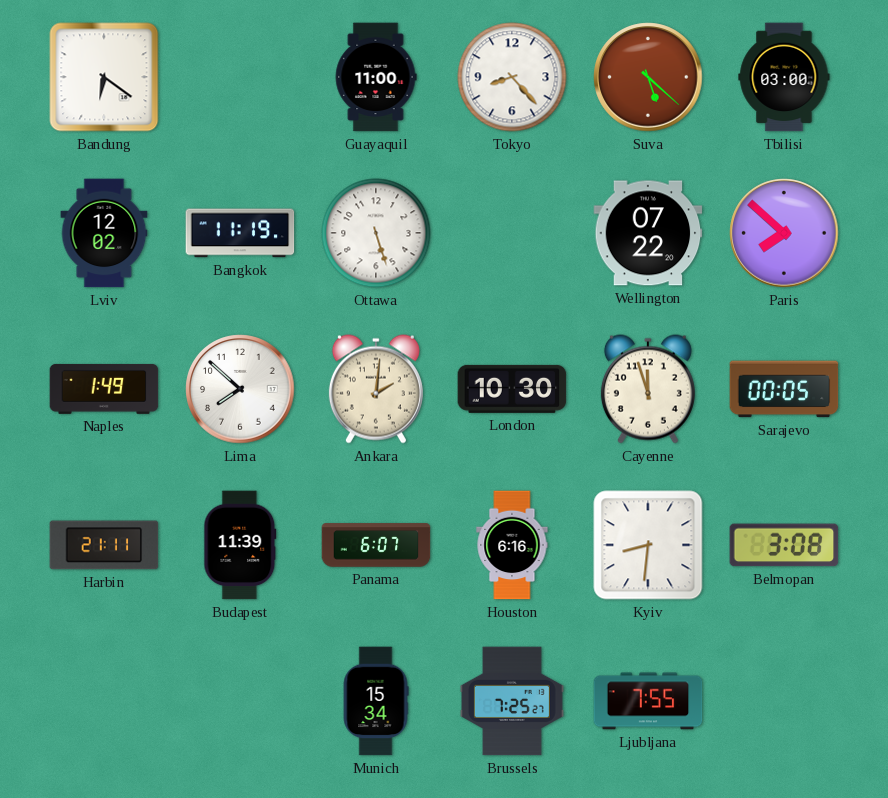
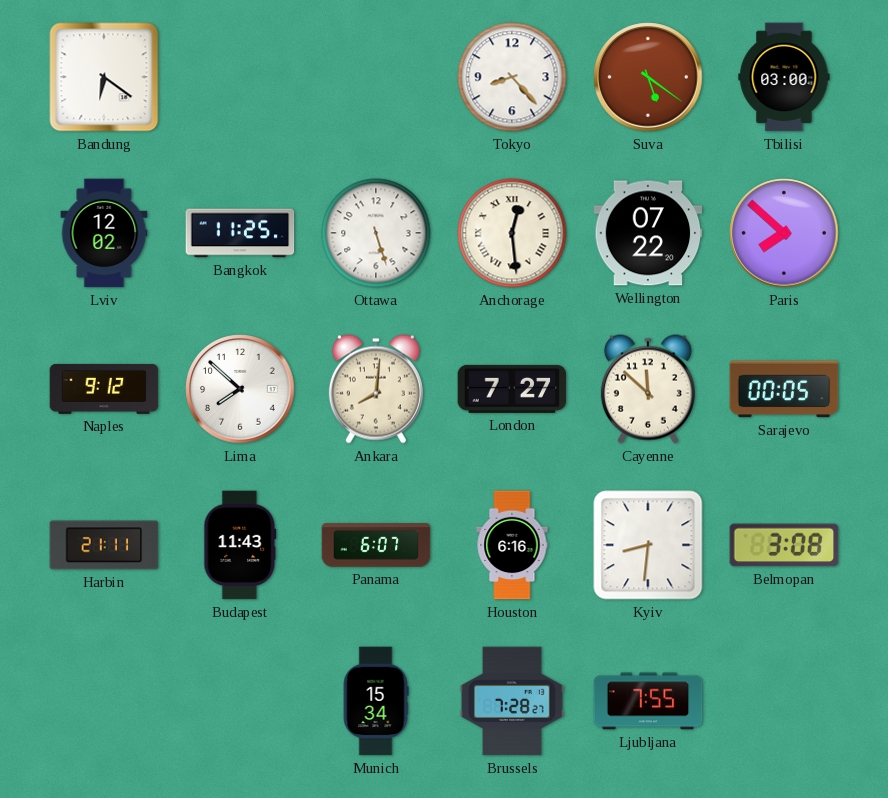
Guayaquil: 11:00 -> none
Suva: 5:22 -> 5:21
Bangkok: 11:19 -> 11:25
Anchorage: none -> 12:29
Naples: 1:49 -> 9:12
Ankara: 2:01 -> 8:01
London: 10:30 -> 7:27
Cayenne: 11:57 -> 11:52
Budapest: 11:39 -> 11:43
Brussels: 7:25 -> 7:28
